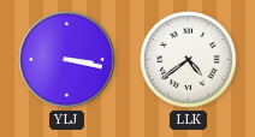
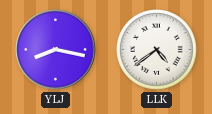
YLJ: 3:17 -> 8:17
